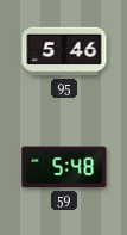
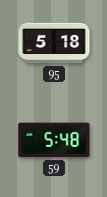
95: 5:46 -> 5:18
